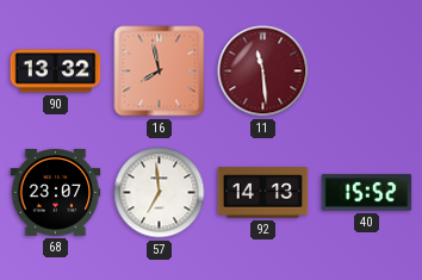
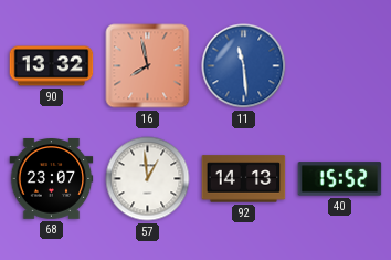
11 dial: burgundy -> blue
57: 6:59 -> 12:59
